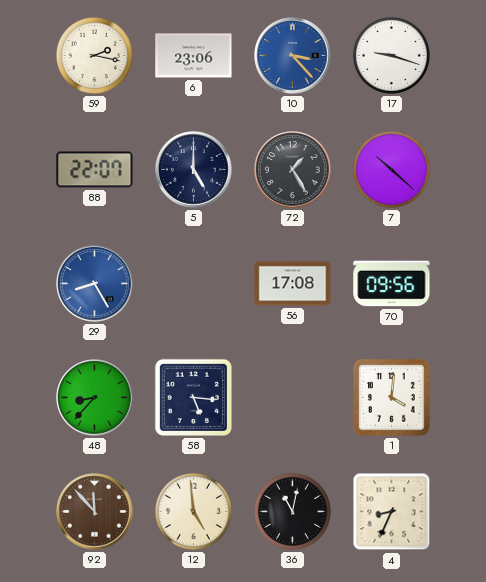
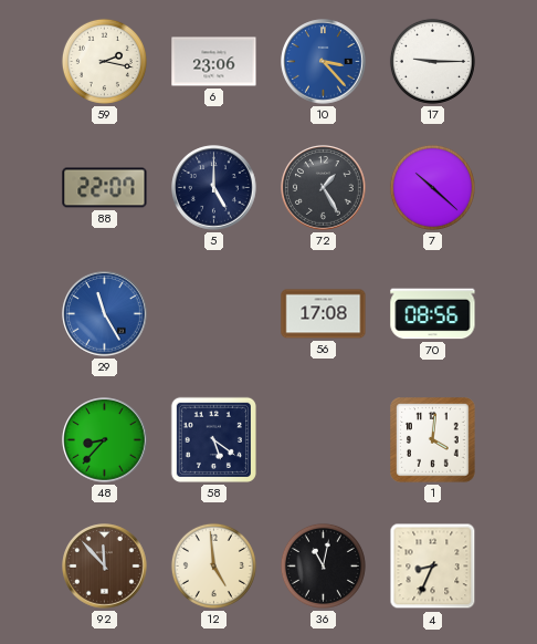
17: 9:18 -> 9:15
29: 8:25 -> 11:25
70: 09:56 -> 08:56
58: 5:16 -> 5:21
